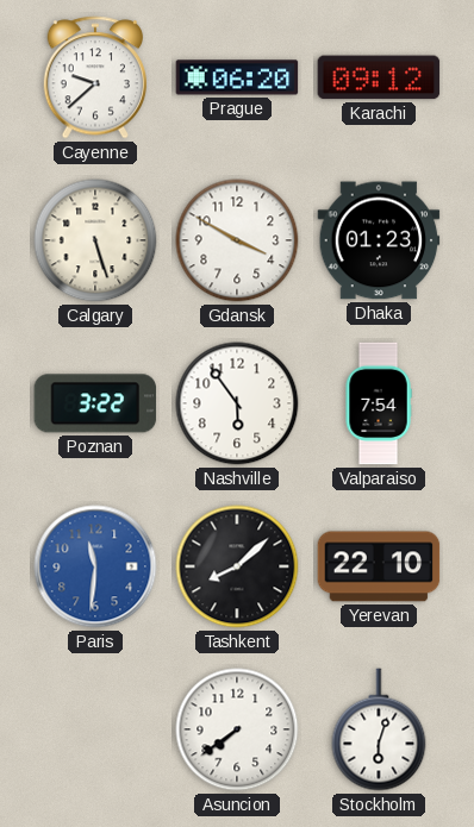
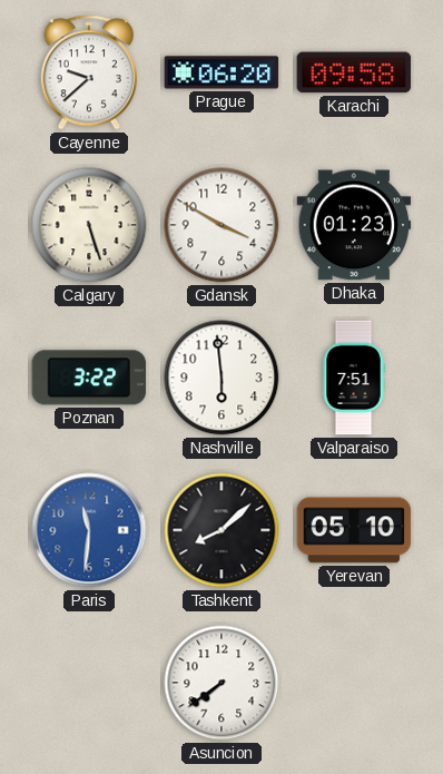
Karachi: 09:12 -> 09:58
Nashville: 5:54 -> 5:59
Valparaiso: 7:54 -> 7:51
Yerevan: 22:10 -> 05:10
Stockholm: 6:03 -> none
